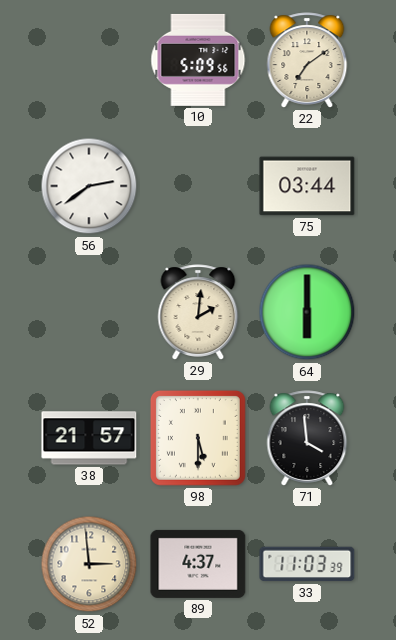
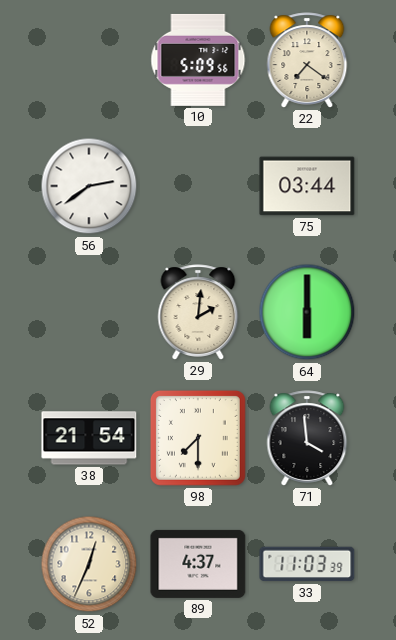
22: 7:09 -> 7:21
38: 21:57 -> 21:54
98: 5:30 -> 7:30
52: 2:59 -> 12:34
